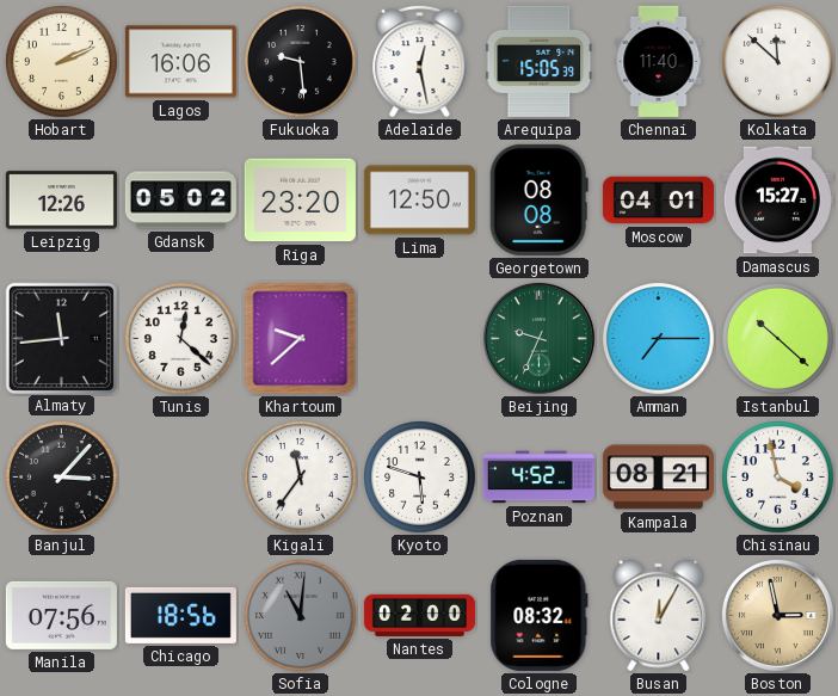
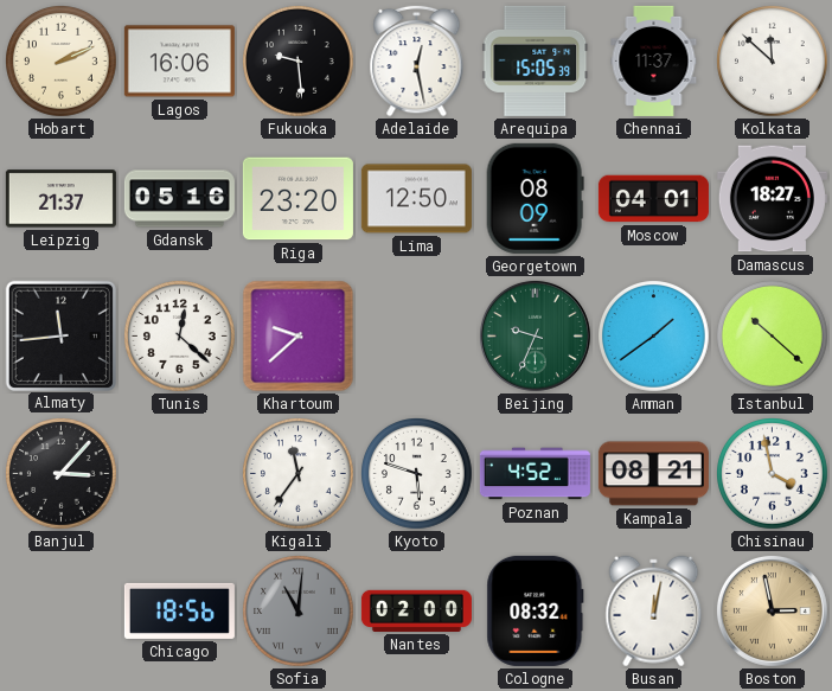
Chennai: 11:40 -> 11:37
Leipzig: 12:26 -> 21:37
Gdansk: 05:02 -> 05:16
Georgetown: 08:08 -> 08:09
Damascus: 15:27 -> 18:27
Amman: 7:15 -> 1:39
Manila: 07:56 -> none
Busan: 12:05 -> 12:02
